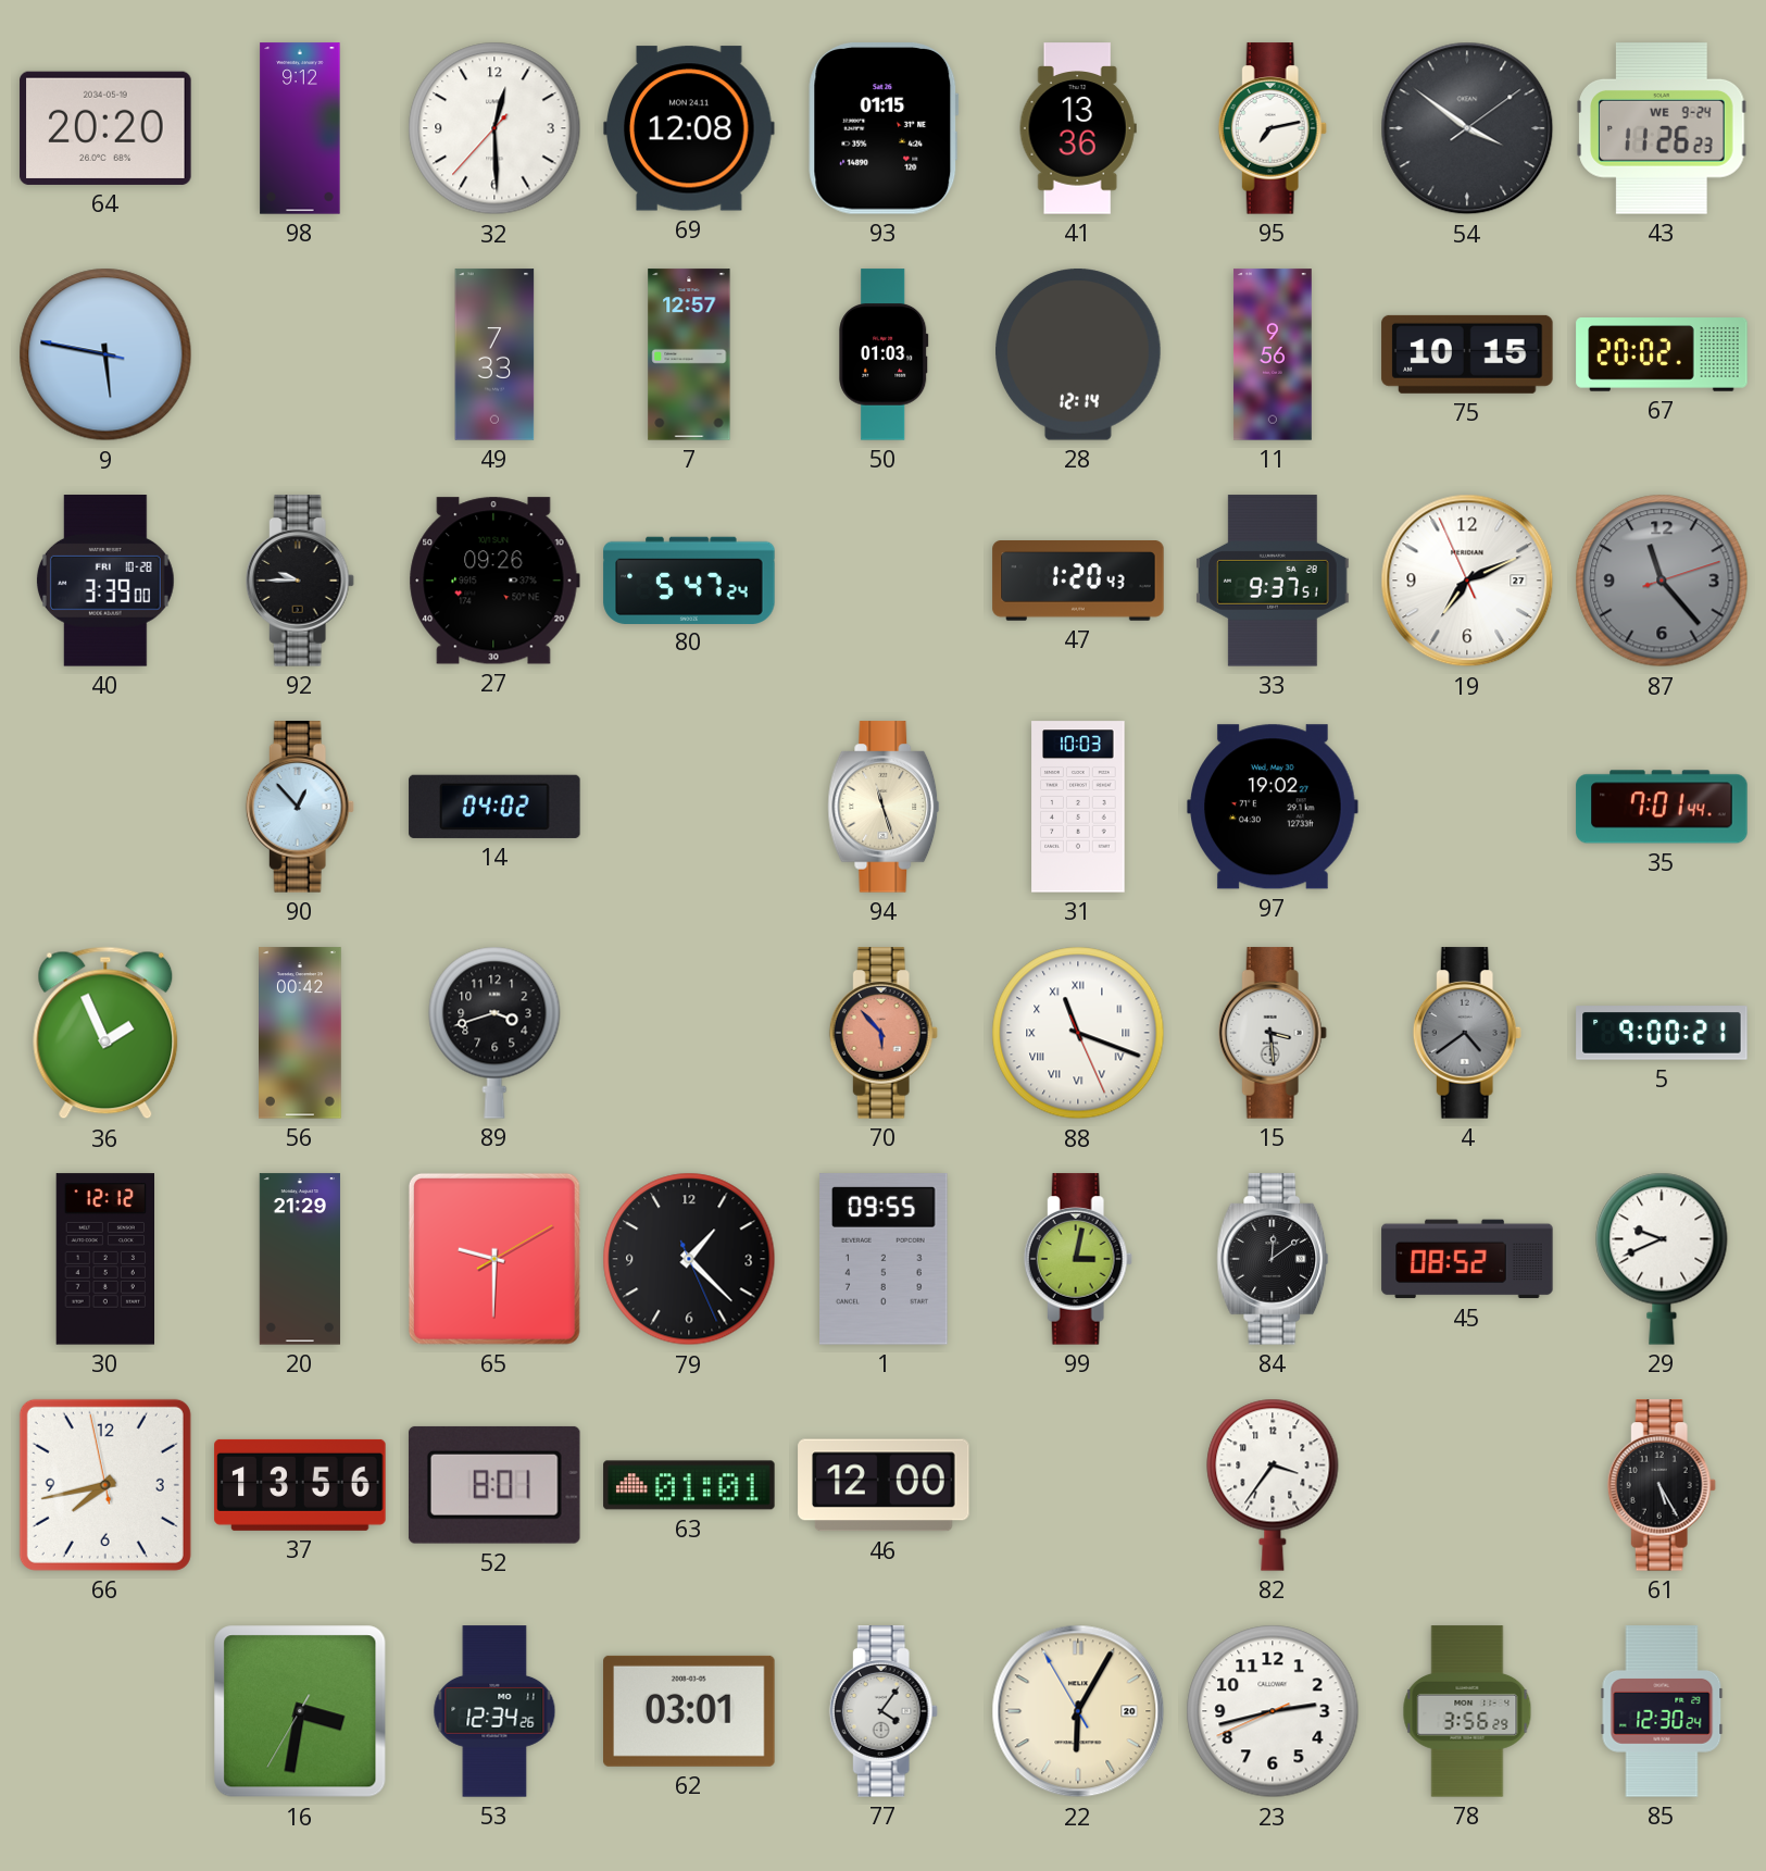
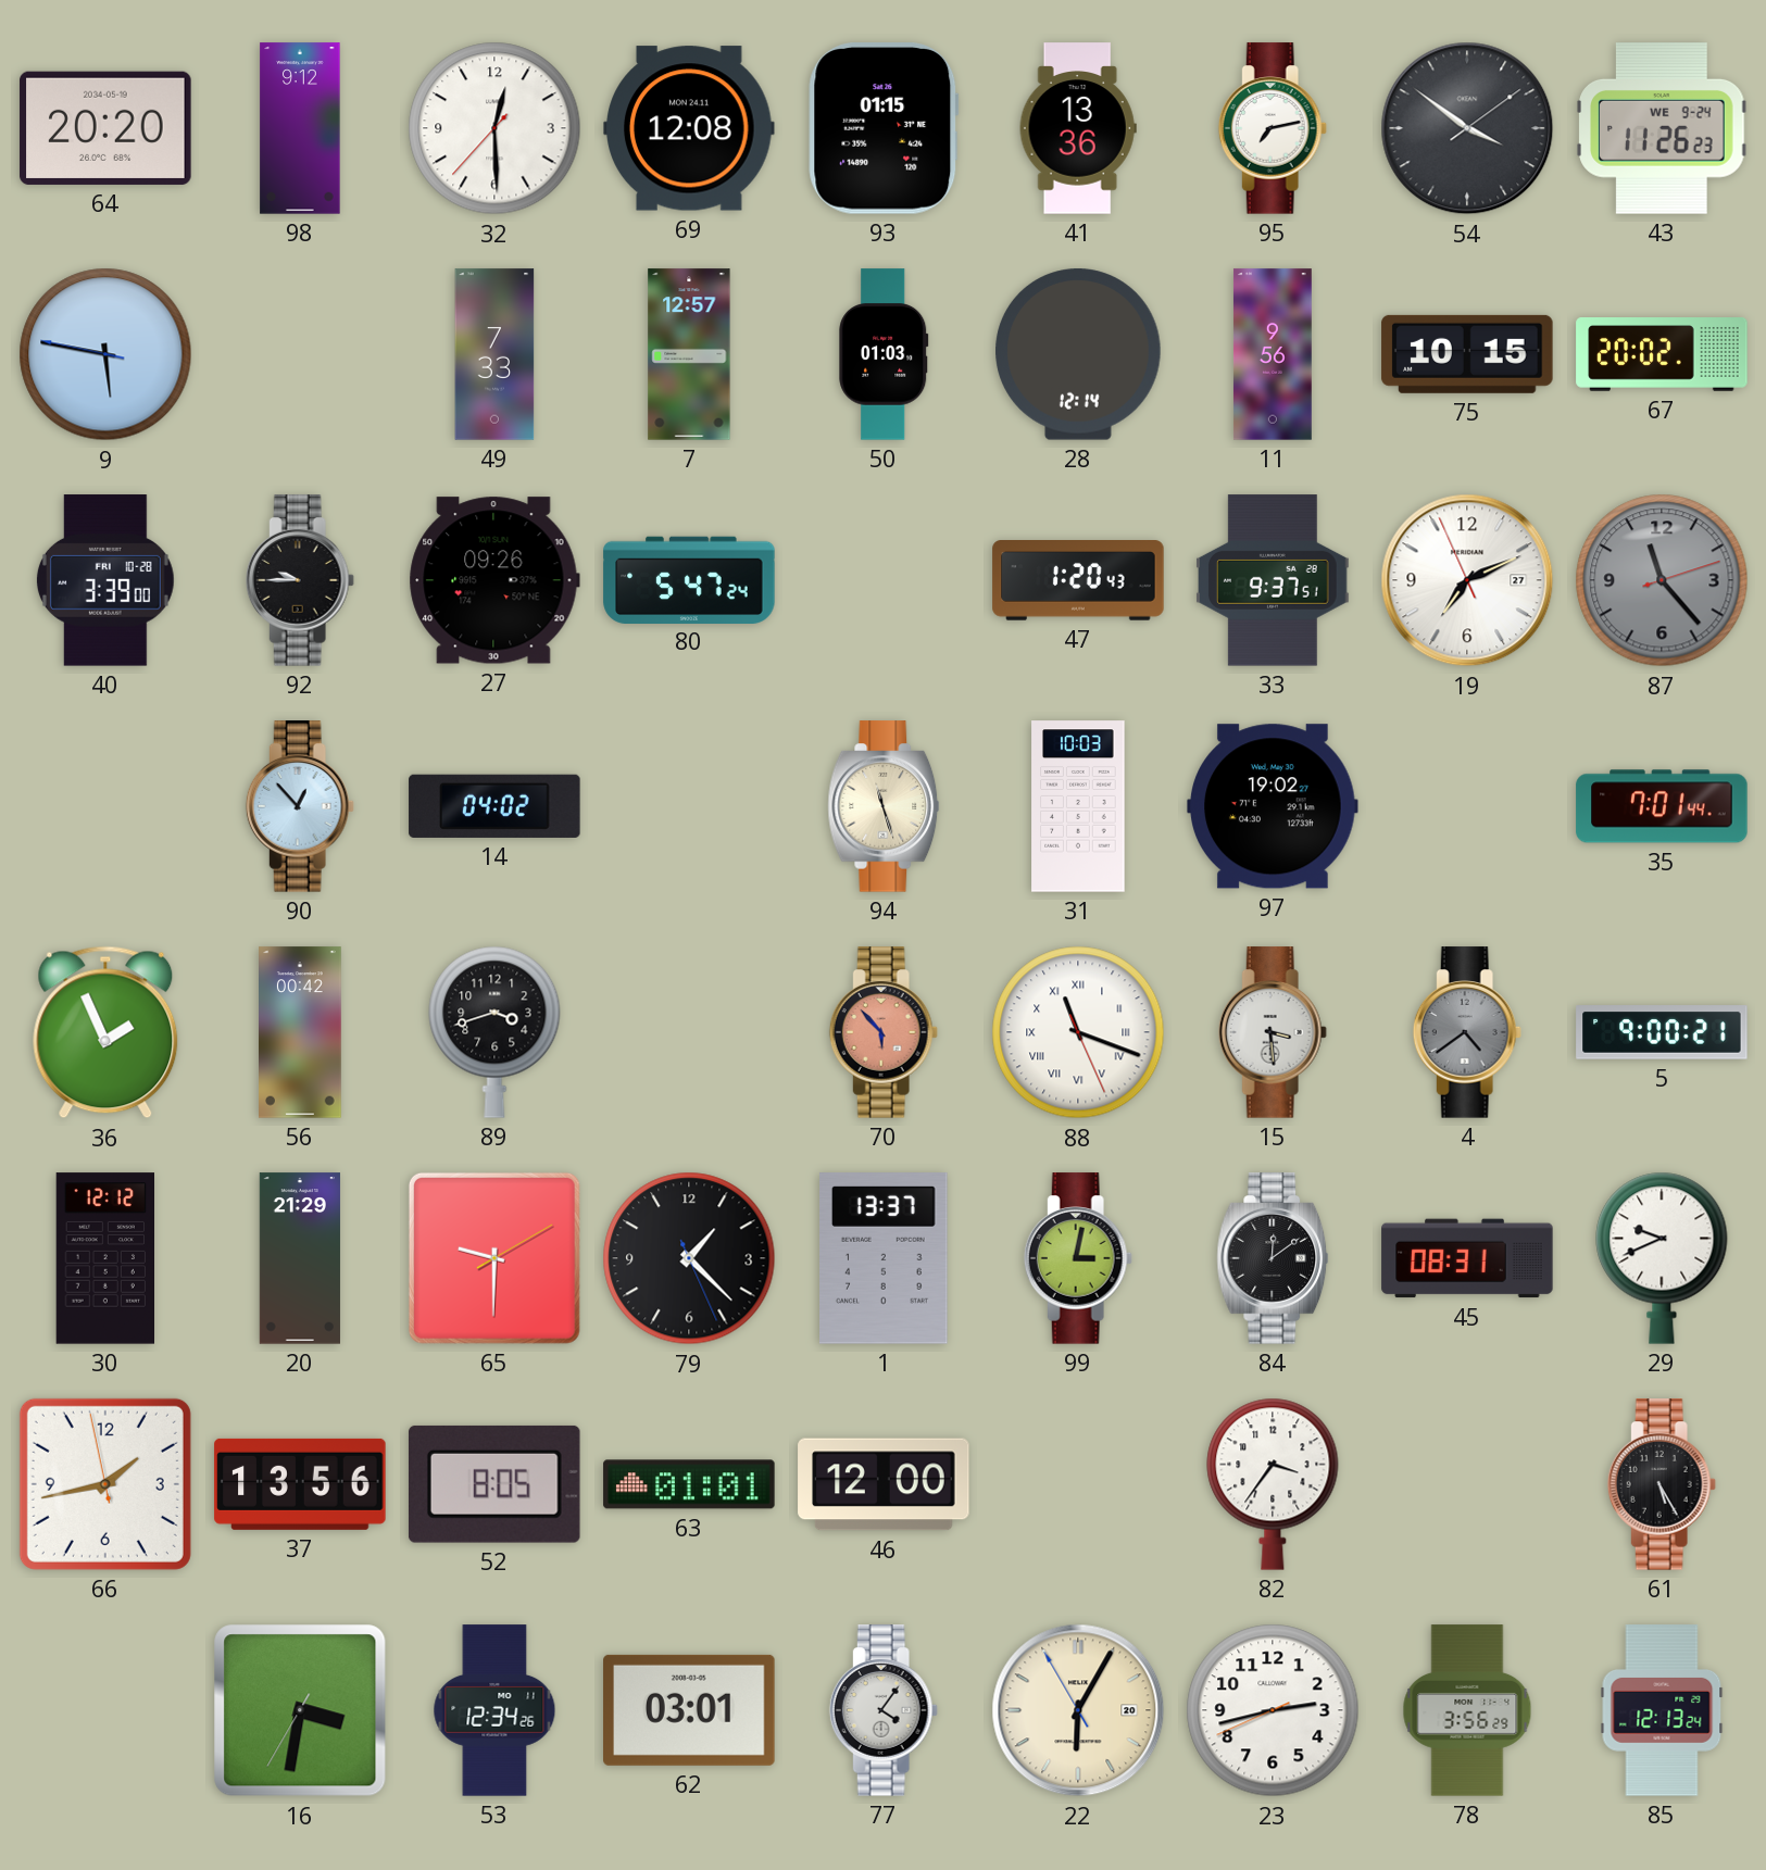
1: 09:55 -> 13:37
45: 08:52 -> 08:31
66: 7:42 -> 1:42
52: 8:01 -> 8:05
85: 12:30 -> 12:13
